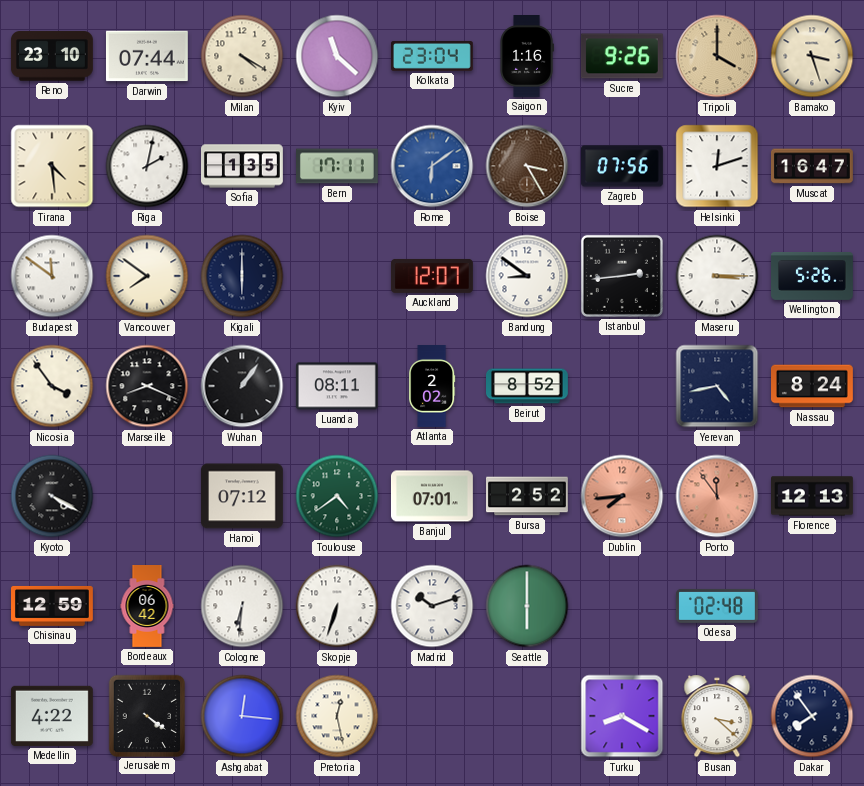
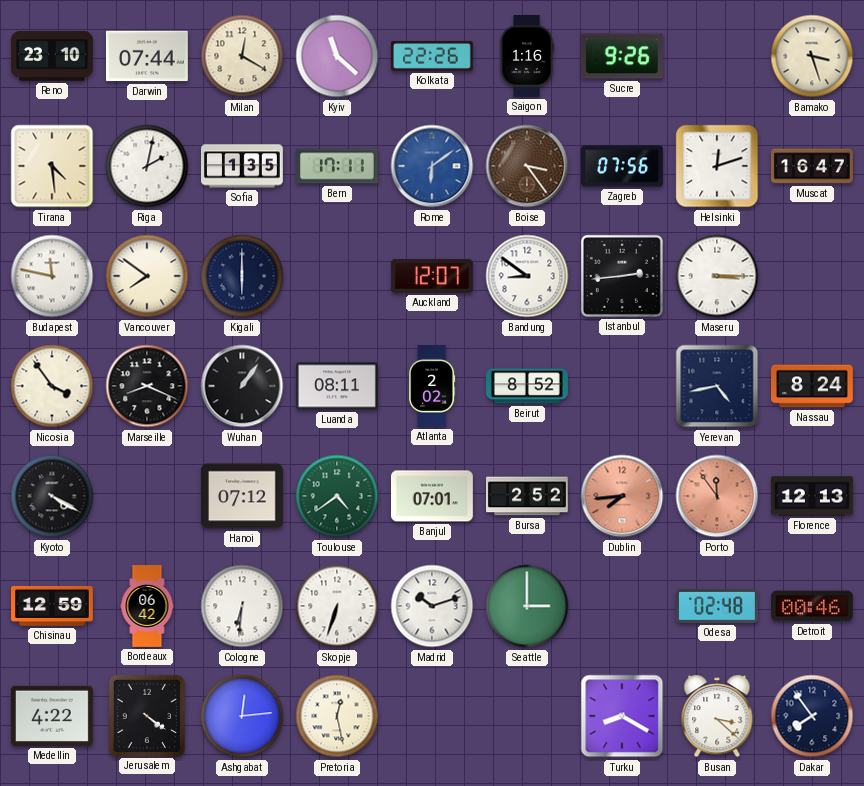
Milan: 4:20 -> 12:20
Kolkata: 23:04 -> 22:26
Tripoli: 4:00 -> none
Boise: 3:25 -> 3:24
Budapest: 11:51 -> 11:47
Wellington: 5:26 -> none
Seattle: 6:00 -> 3:00
Detroit: none -> 00:46
Ashgabat: 12:16 -> 12:14
